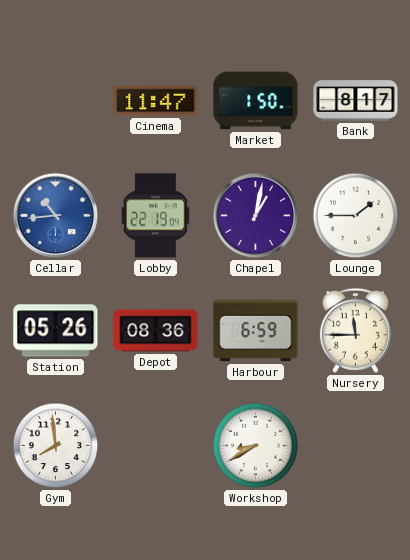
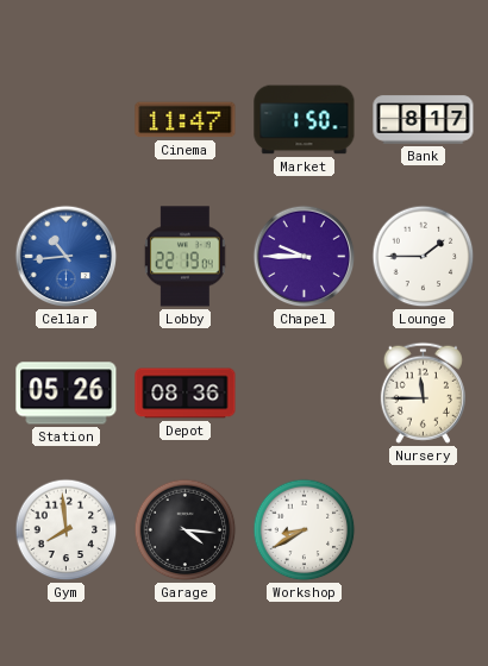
Chapel: 1:02 -> 9:45
Harbour: 6:59 -> none
Garage: none -> 4:16
